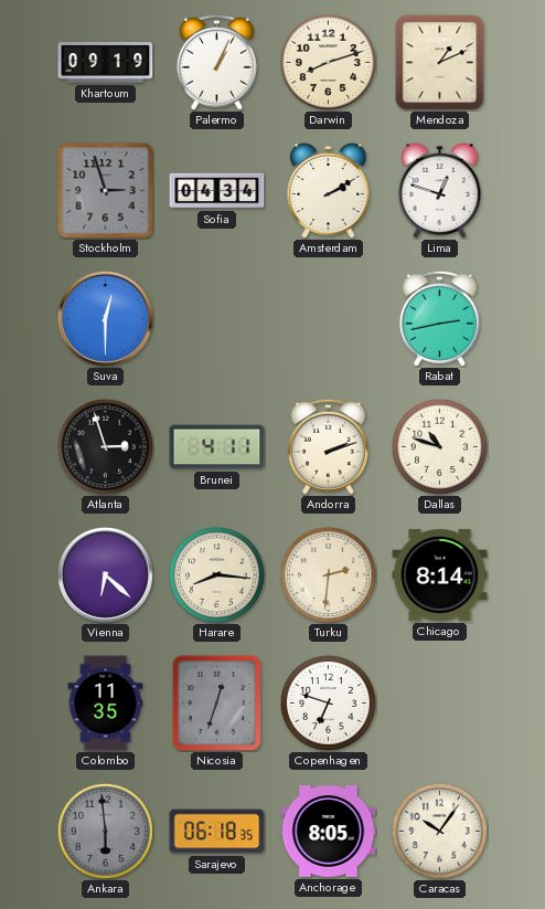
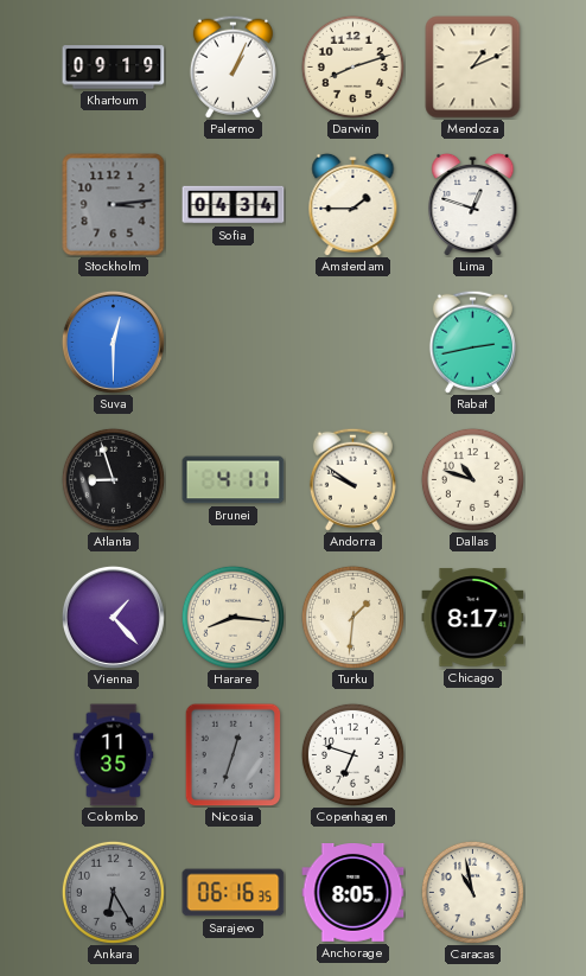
Stockholm: 2:57 -> 3:14
Amsterdam: 2:10 -> 1:45
Atlanta: 2:57 -> 8:57
Andorra: 2:12 -> 9:51
Vienna: 6:22 -> 1:23
Turku: 2:31 -> 1:31
Chicago: 8:14 -> 8:17
Ankara: 5:59 -> 6:25
Sarajevo: 06:18 -> 06:16
Caracas: 10:06 -> 10:58
